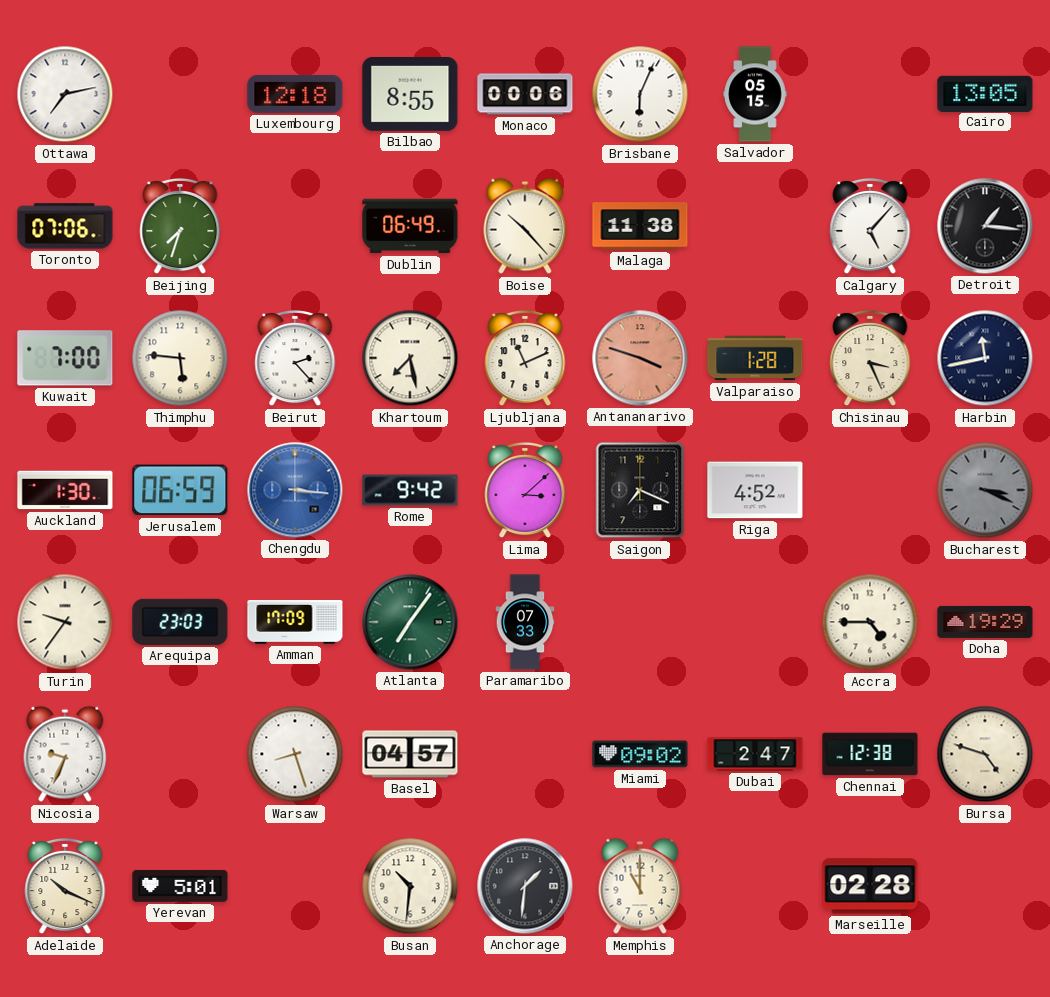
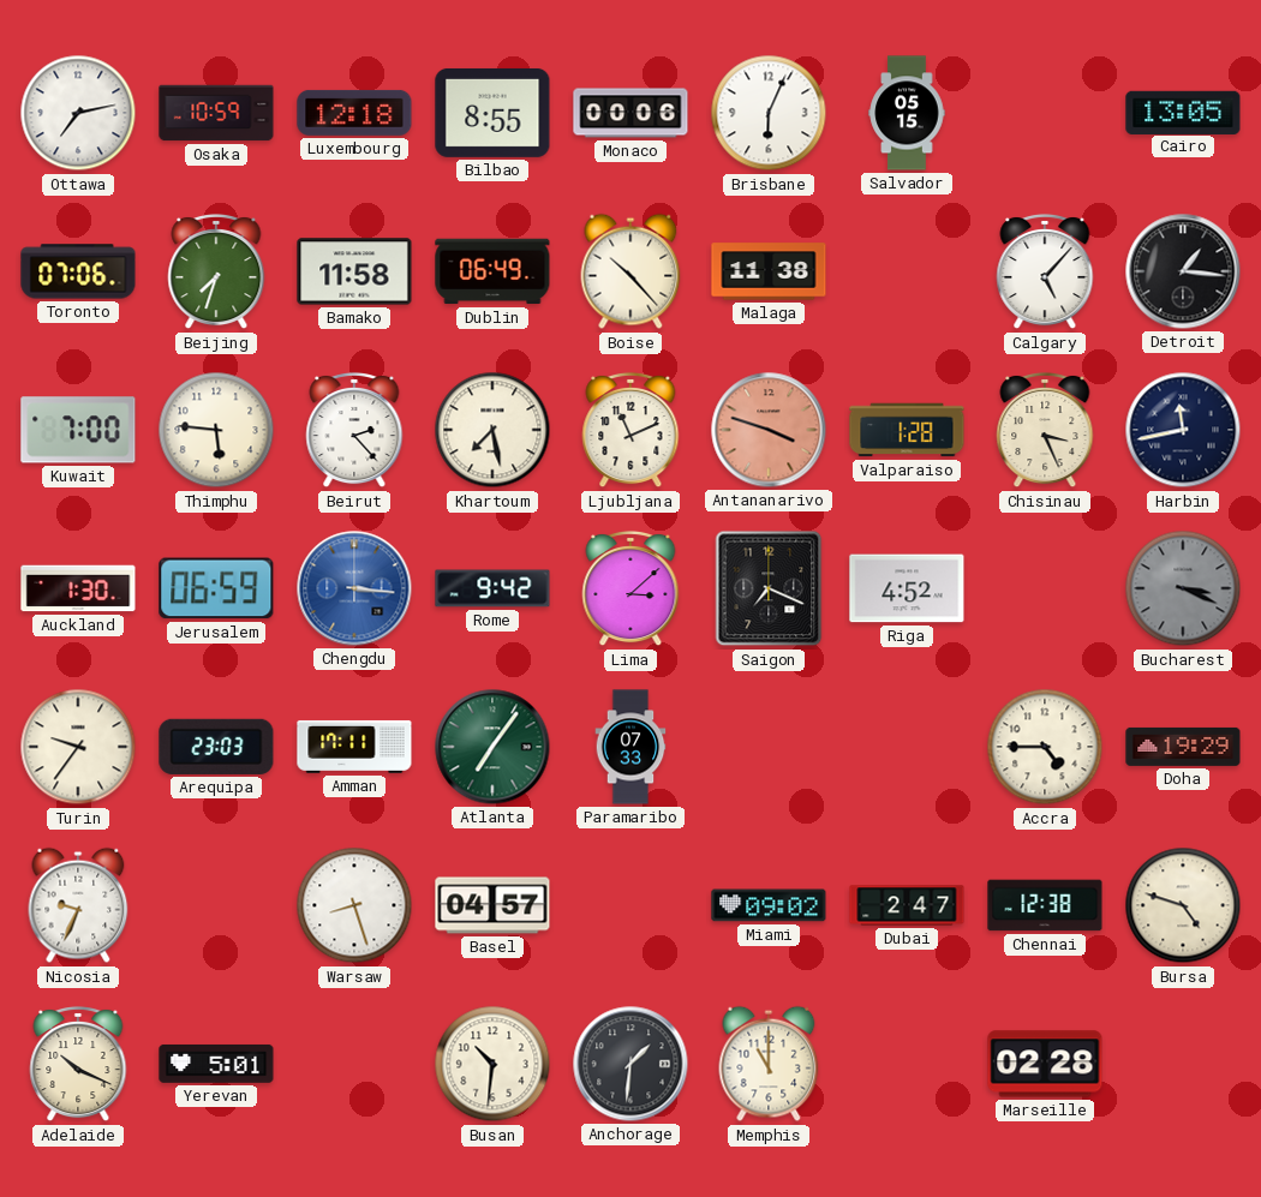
Osaka: none -> 10:59
Bamako: none -> 11:58
Amman: 17:09 -> 17:11
